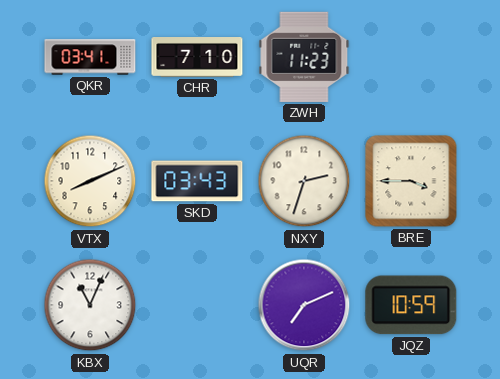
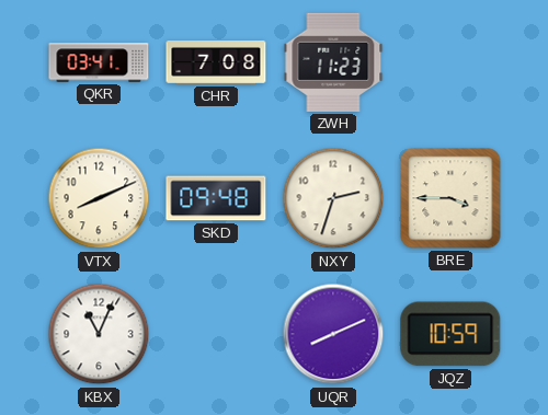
CHR: 7:10 -> 7:08
SKD: 03:43 -> 09:48
UQR: 7:11 -> 8:11
